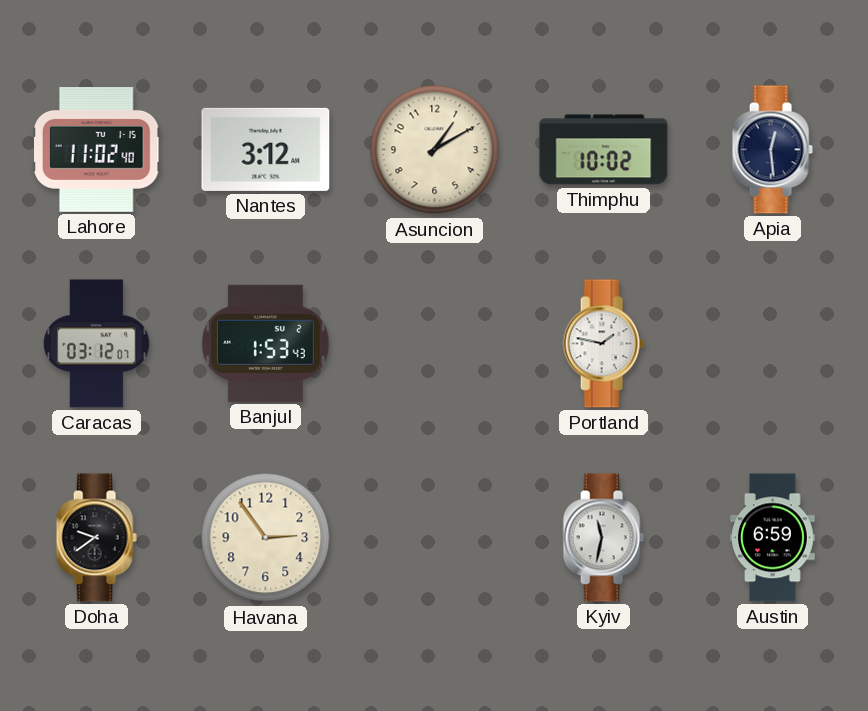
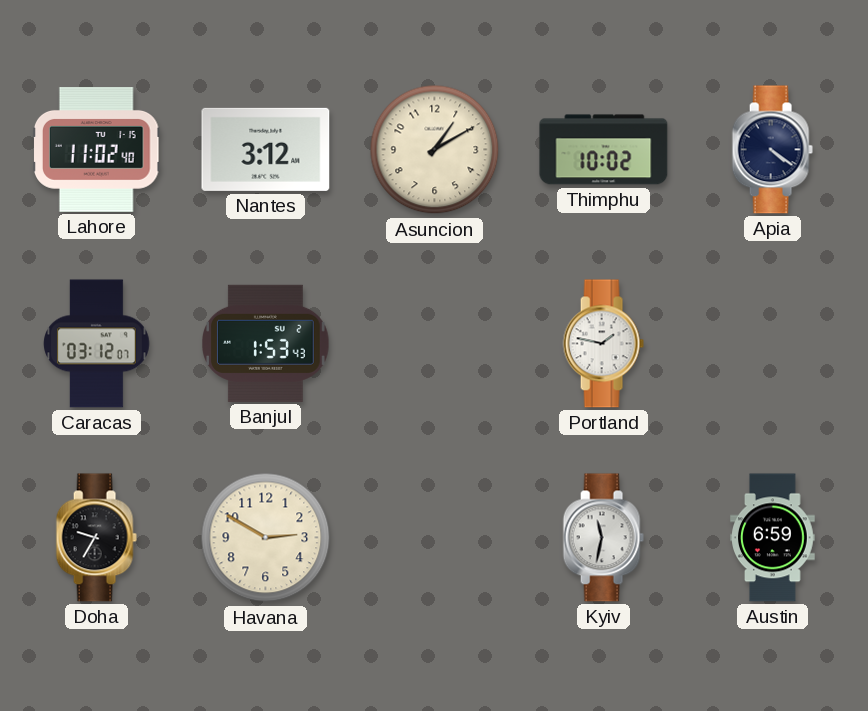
Apia: 12:29 -> 4:21
Doha: 9:39 -> 9:35
Havana: 2:54 -> 2:50
